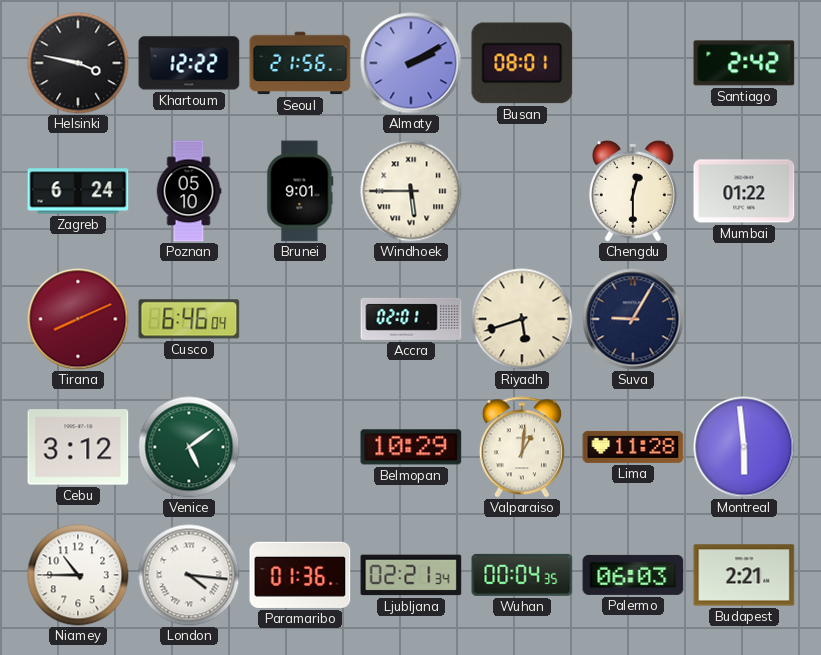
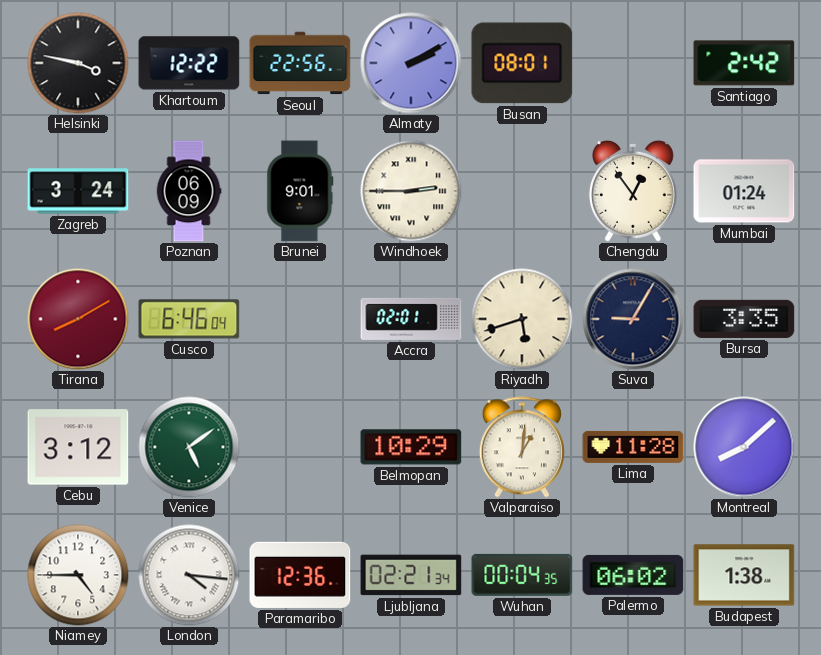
Seoul: 21:56 -> 22:56
Zagreb: 6:24 -> 3:24
Poznan: 05:10 -> 06:09
Windhoek: 5:45 -> 2:45
Chengdu: 12:30 -> 12:54
Mumbai: 01:22 -> 01:24
Tirana: 8:11 -> 8:10
Bursa: none -> 3:35
Montreal: 5:59 -> 8:08
Niamey: 10:45 -> 4:45
Paramaribo: 01:36 -> 12:36
Palermo: 06:03 -> 06:02
Budapest: 2:21 -> 1:38
